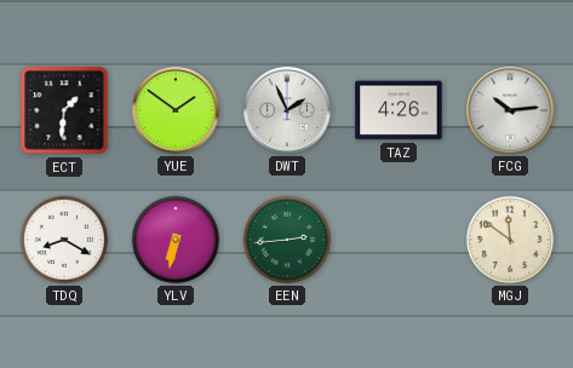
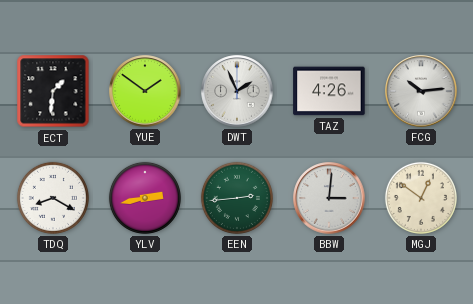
YLV: 6:32 -> 2:43
BBW: none -> 3:01
MGJ: 11:51 -> 12:51
